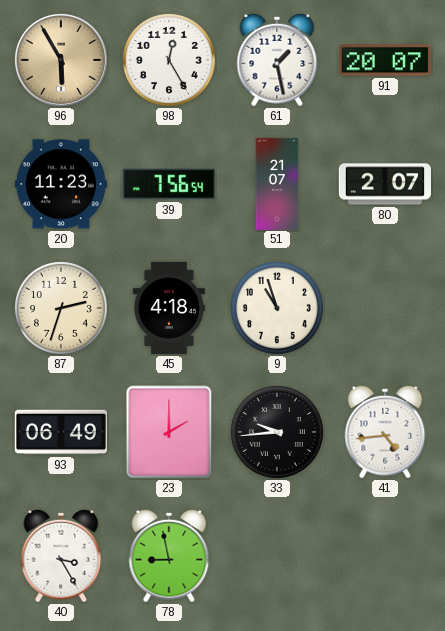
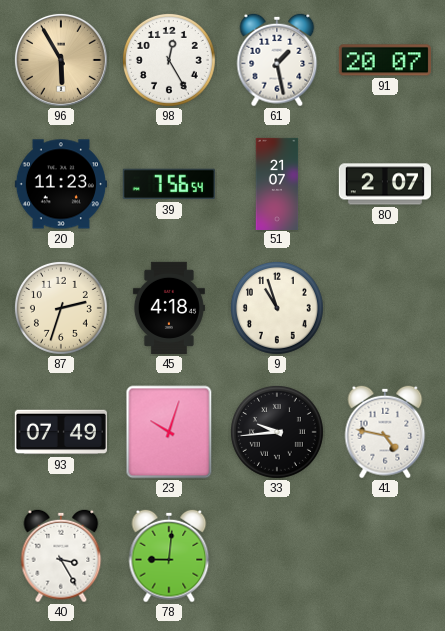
93: 06:49 -> 07:49
23: 2:00 -> 10:03
41: 4:44 -> 4:47
78: 8:58 -> 9:01
